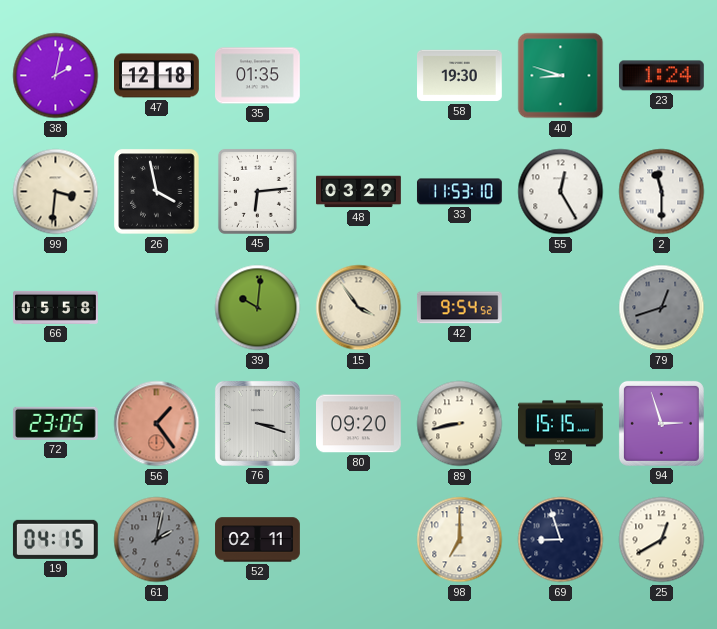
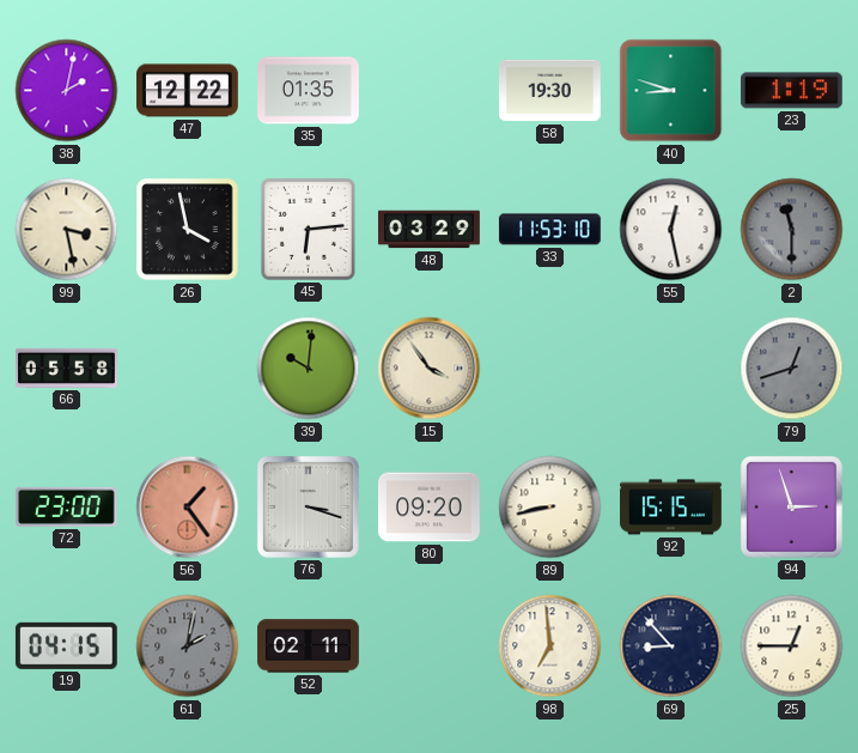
47: 12:18 -> 12:22
23: 1:24 -> 1:19
99: 3:31 -> 3:28
55: 12:25 -> 12:28
2 dial: white -> grey
42: 9:54 -> none
72: 23:05 -> 23:00
98: 7:00 -> 6:59
69: 8:57 -> 8:53
25: 12:40 -> 12:45
